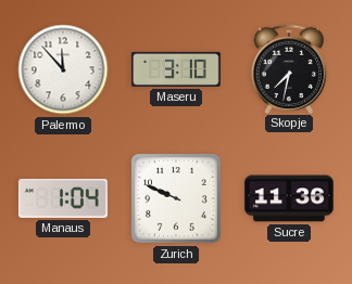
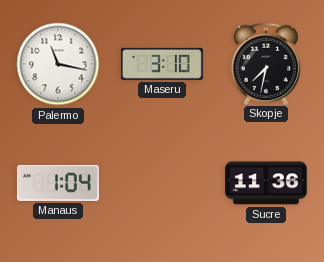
Palermo: 11:53 -> 11:17
Zurich: 9:49 -> none
